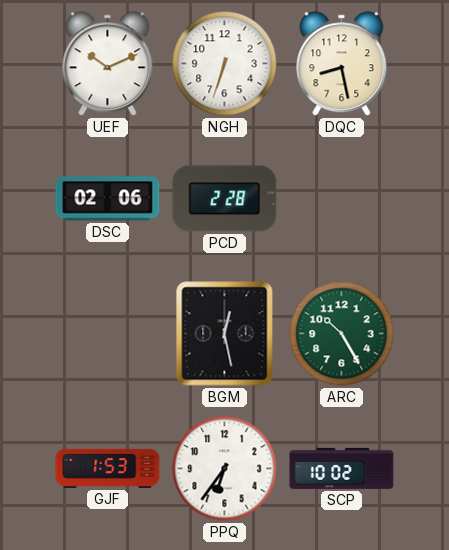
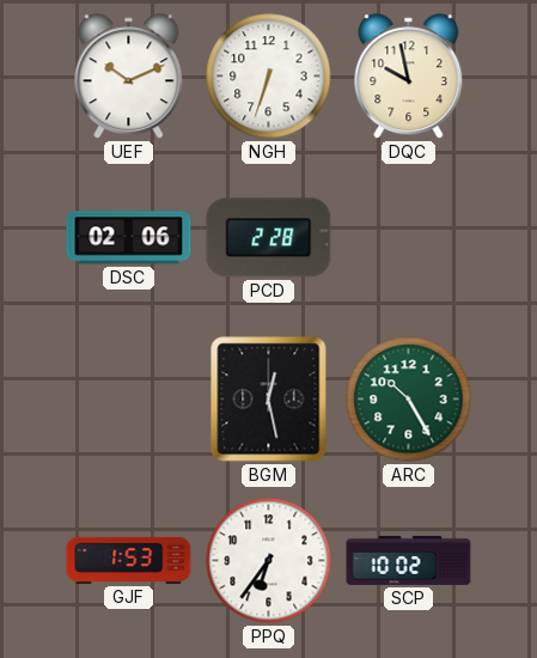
DQC: 8:28 -> 9:58
